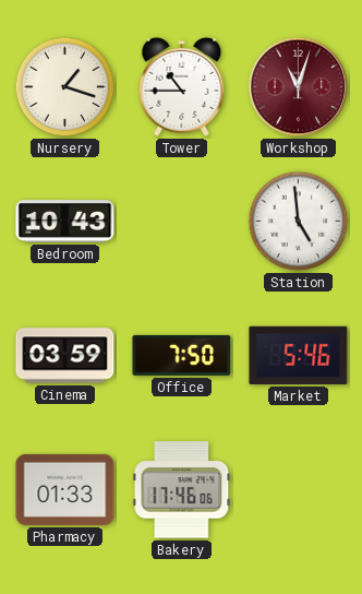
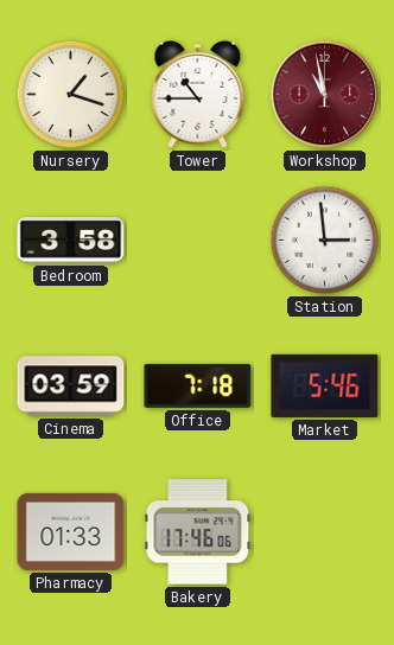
Workshop: 11:03 -> 10:58
Bedroom: 10:43 -> 3:58
Station: 4:59 -> 2:59
Office: 7:50 -> 7:18
